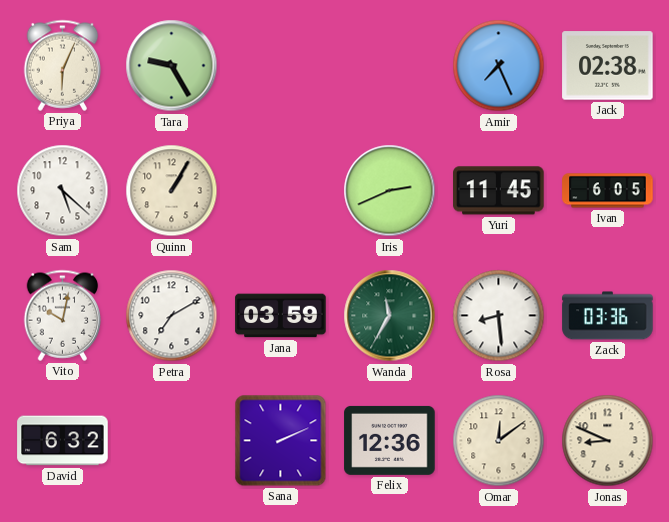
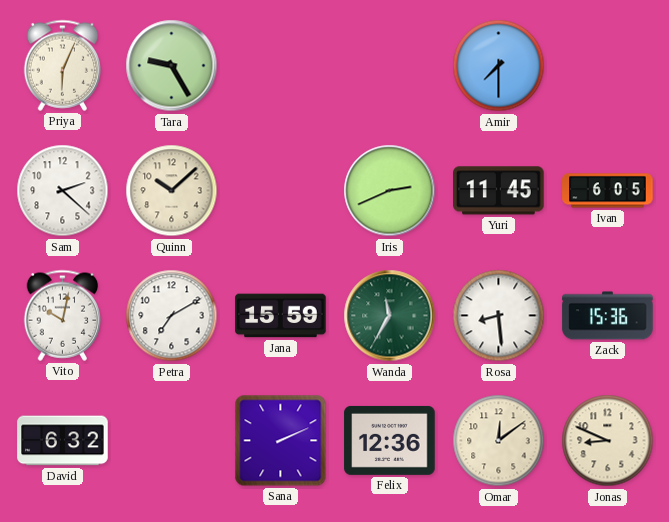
Amir: 7:26 -> 7:30
Jack: 02:38 -> none
Sam: 5:22 -> 2:22
Quinn: 1:05 -> 10:08
Jana: 03:59 -> 15:59
Zack: 03:36 -> 15:36
